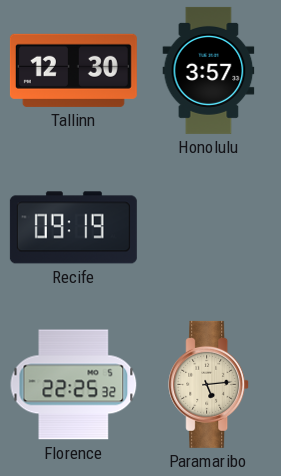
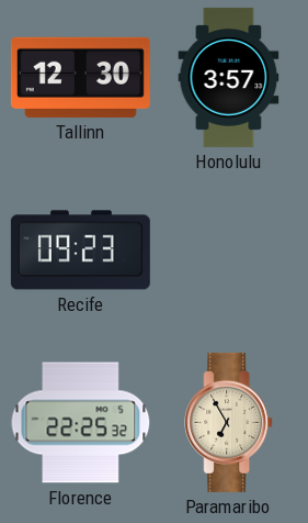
Recife: 09:19 -> 09:23
Paramaribo: 5:14 -> 6:55
